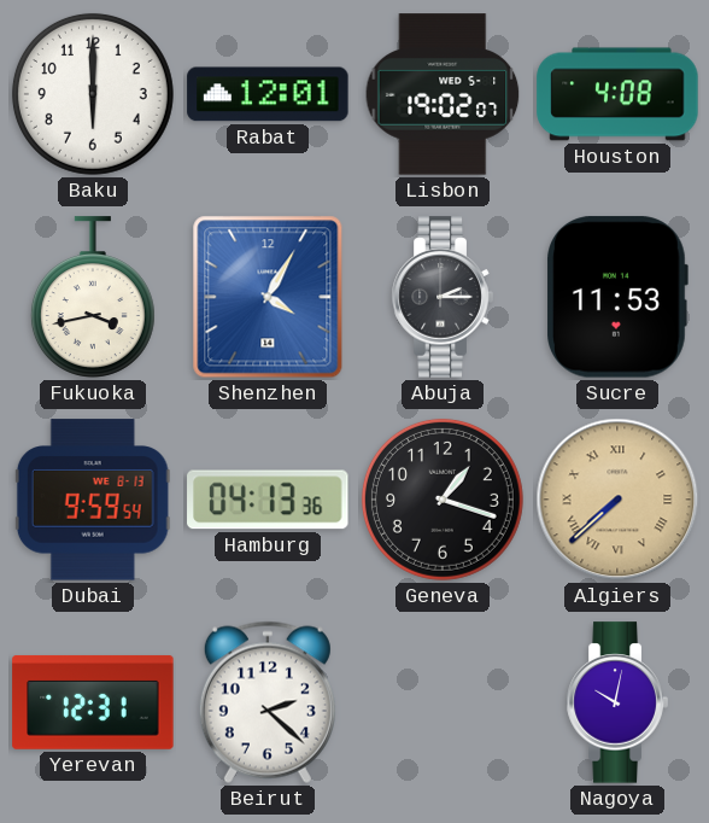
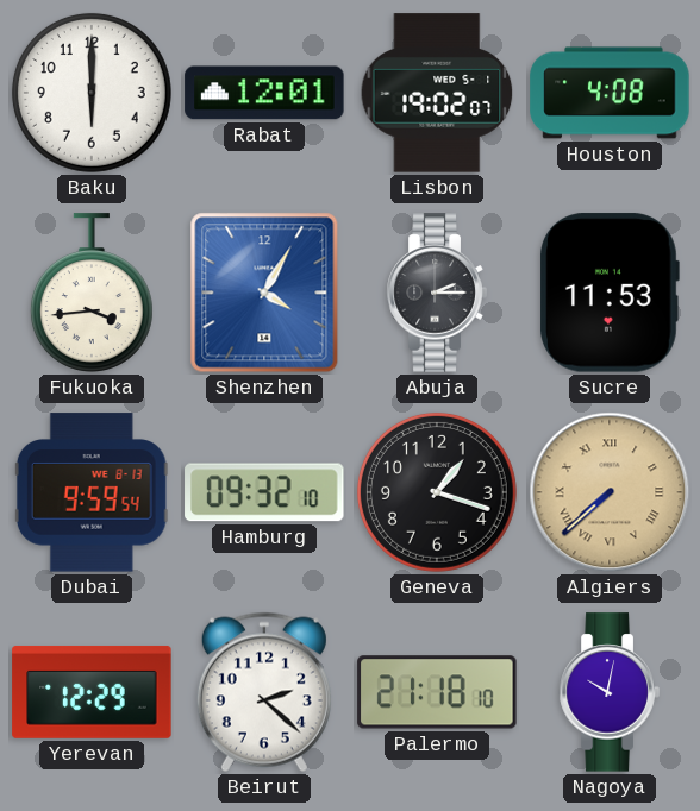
Fukuoka: 3:43 -> 3:44
Hamburg: 04:13 -> 09:32
Yerevan: 12:31 -> 12:29
Palermo: none -> 21:18
